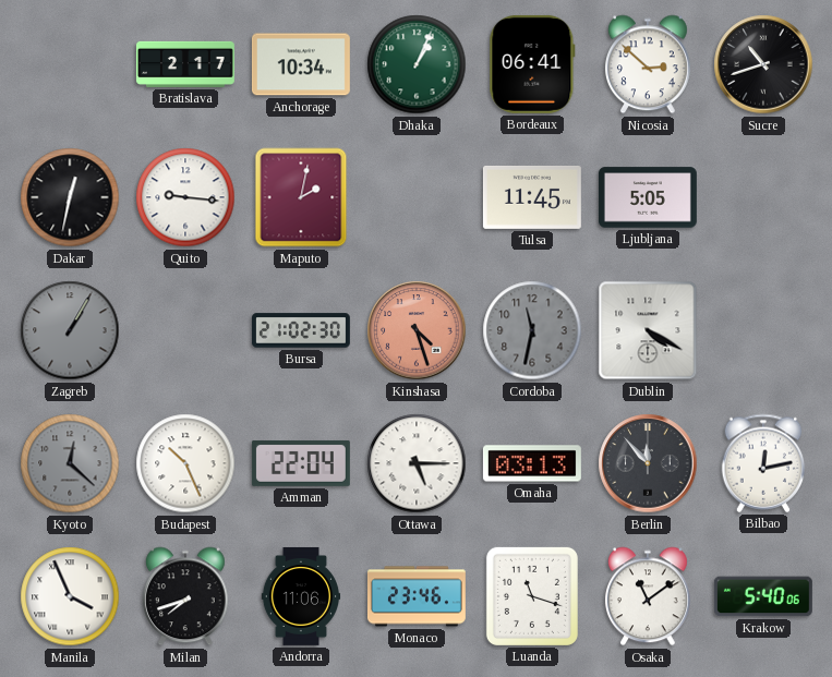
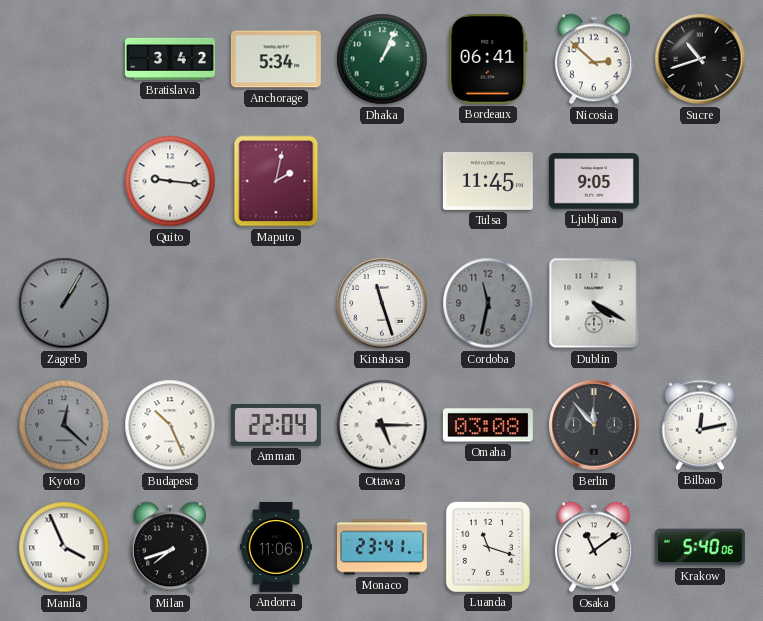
Bratislava: 2:17 -> 3:42
Anchorage: 10:34 -> 5:34
Dakar: 12:32 -> none
Ljubljana: 5:05 -> 9:05
Bursa: 21:02 -> none
Kinshasa: 4:27 -> 11:27
Kinshasa dial: salmon -> white
Omaha: 03:13 -> 03:08
Monaco: 23:46 -> 23:41
